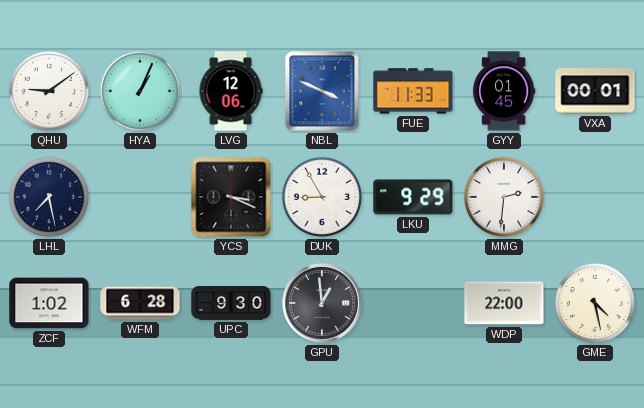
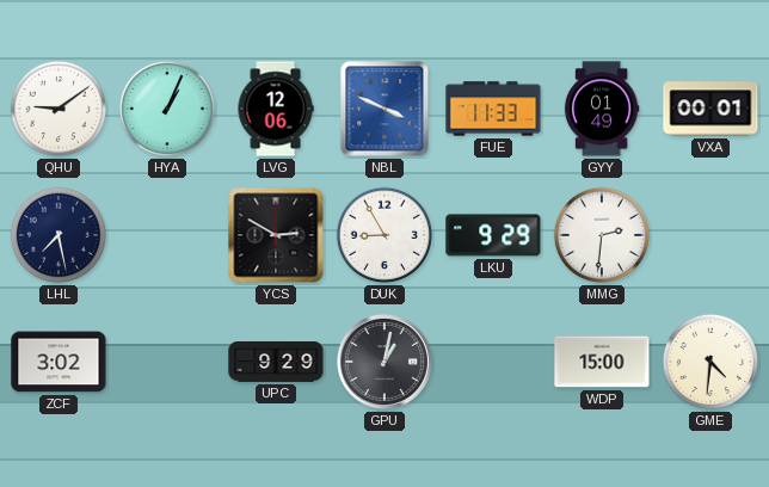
GYY: 01:45 -> 01:49
YCS: 3:19 -> 2:50
ZCF: 1:02 -> 3:02
WFM: 6:28 -> none
UPC: 9:30 -> 9:29
GPU: 12:59 -> 1:02
WDP: 22:00 -> 15:00
GME: 4:28 -> 4:31
